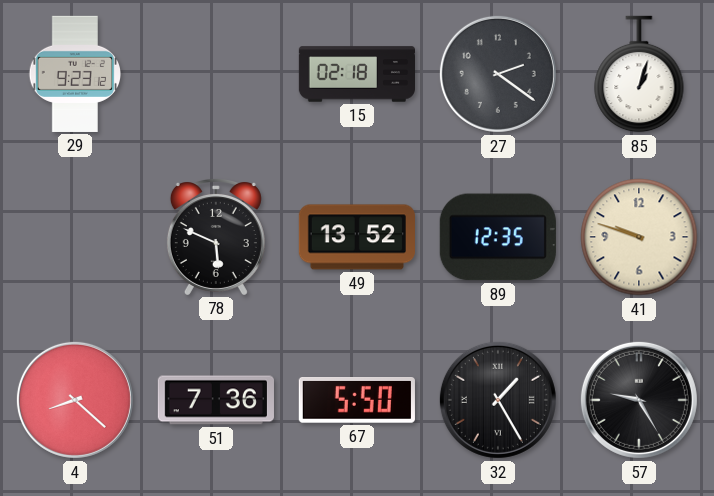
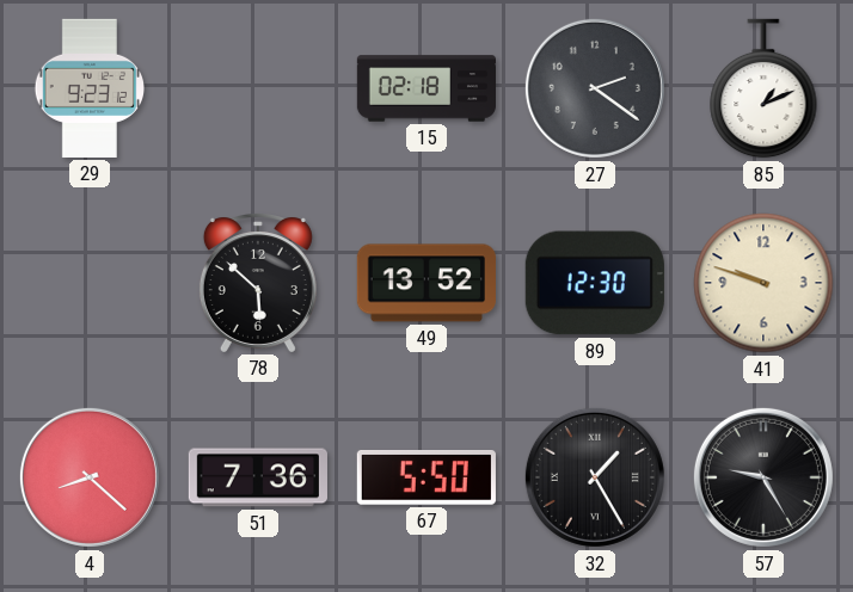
85: 1:03 -> 1:11
78: 5:49 -> 5:52
89: 12:35 -> 12:30
